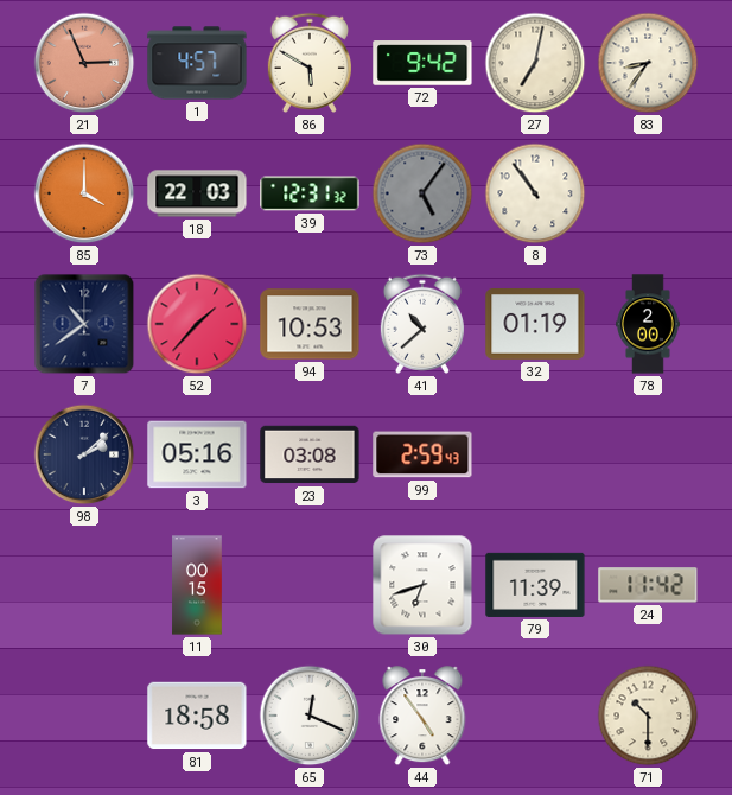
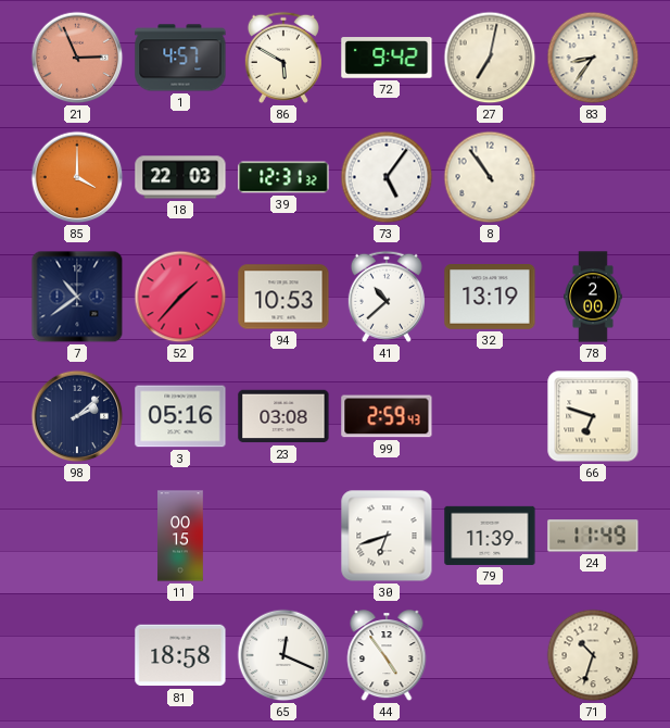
73 dial: grey -> white
32: 01:19 -> 13:19
66: none -> 6:48
24: 11:42 -> 11:49
71: 10:30 -> 10:33
